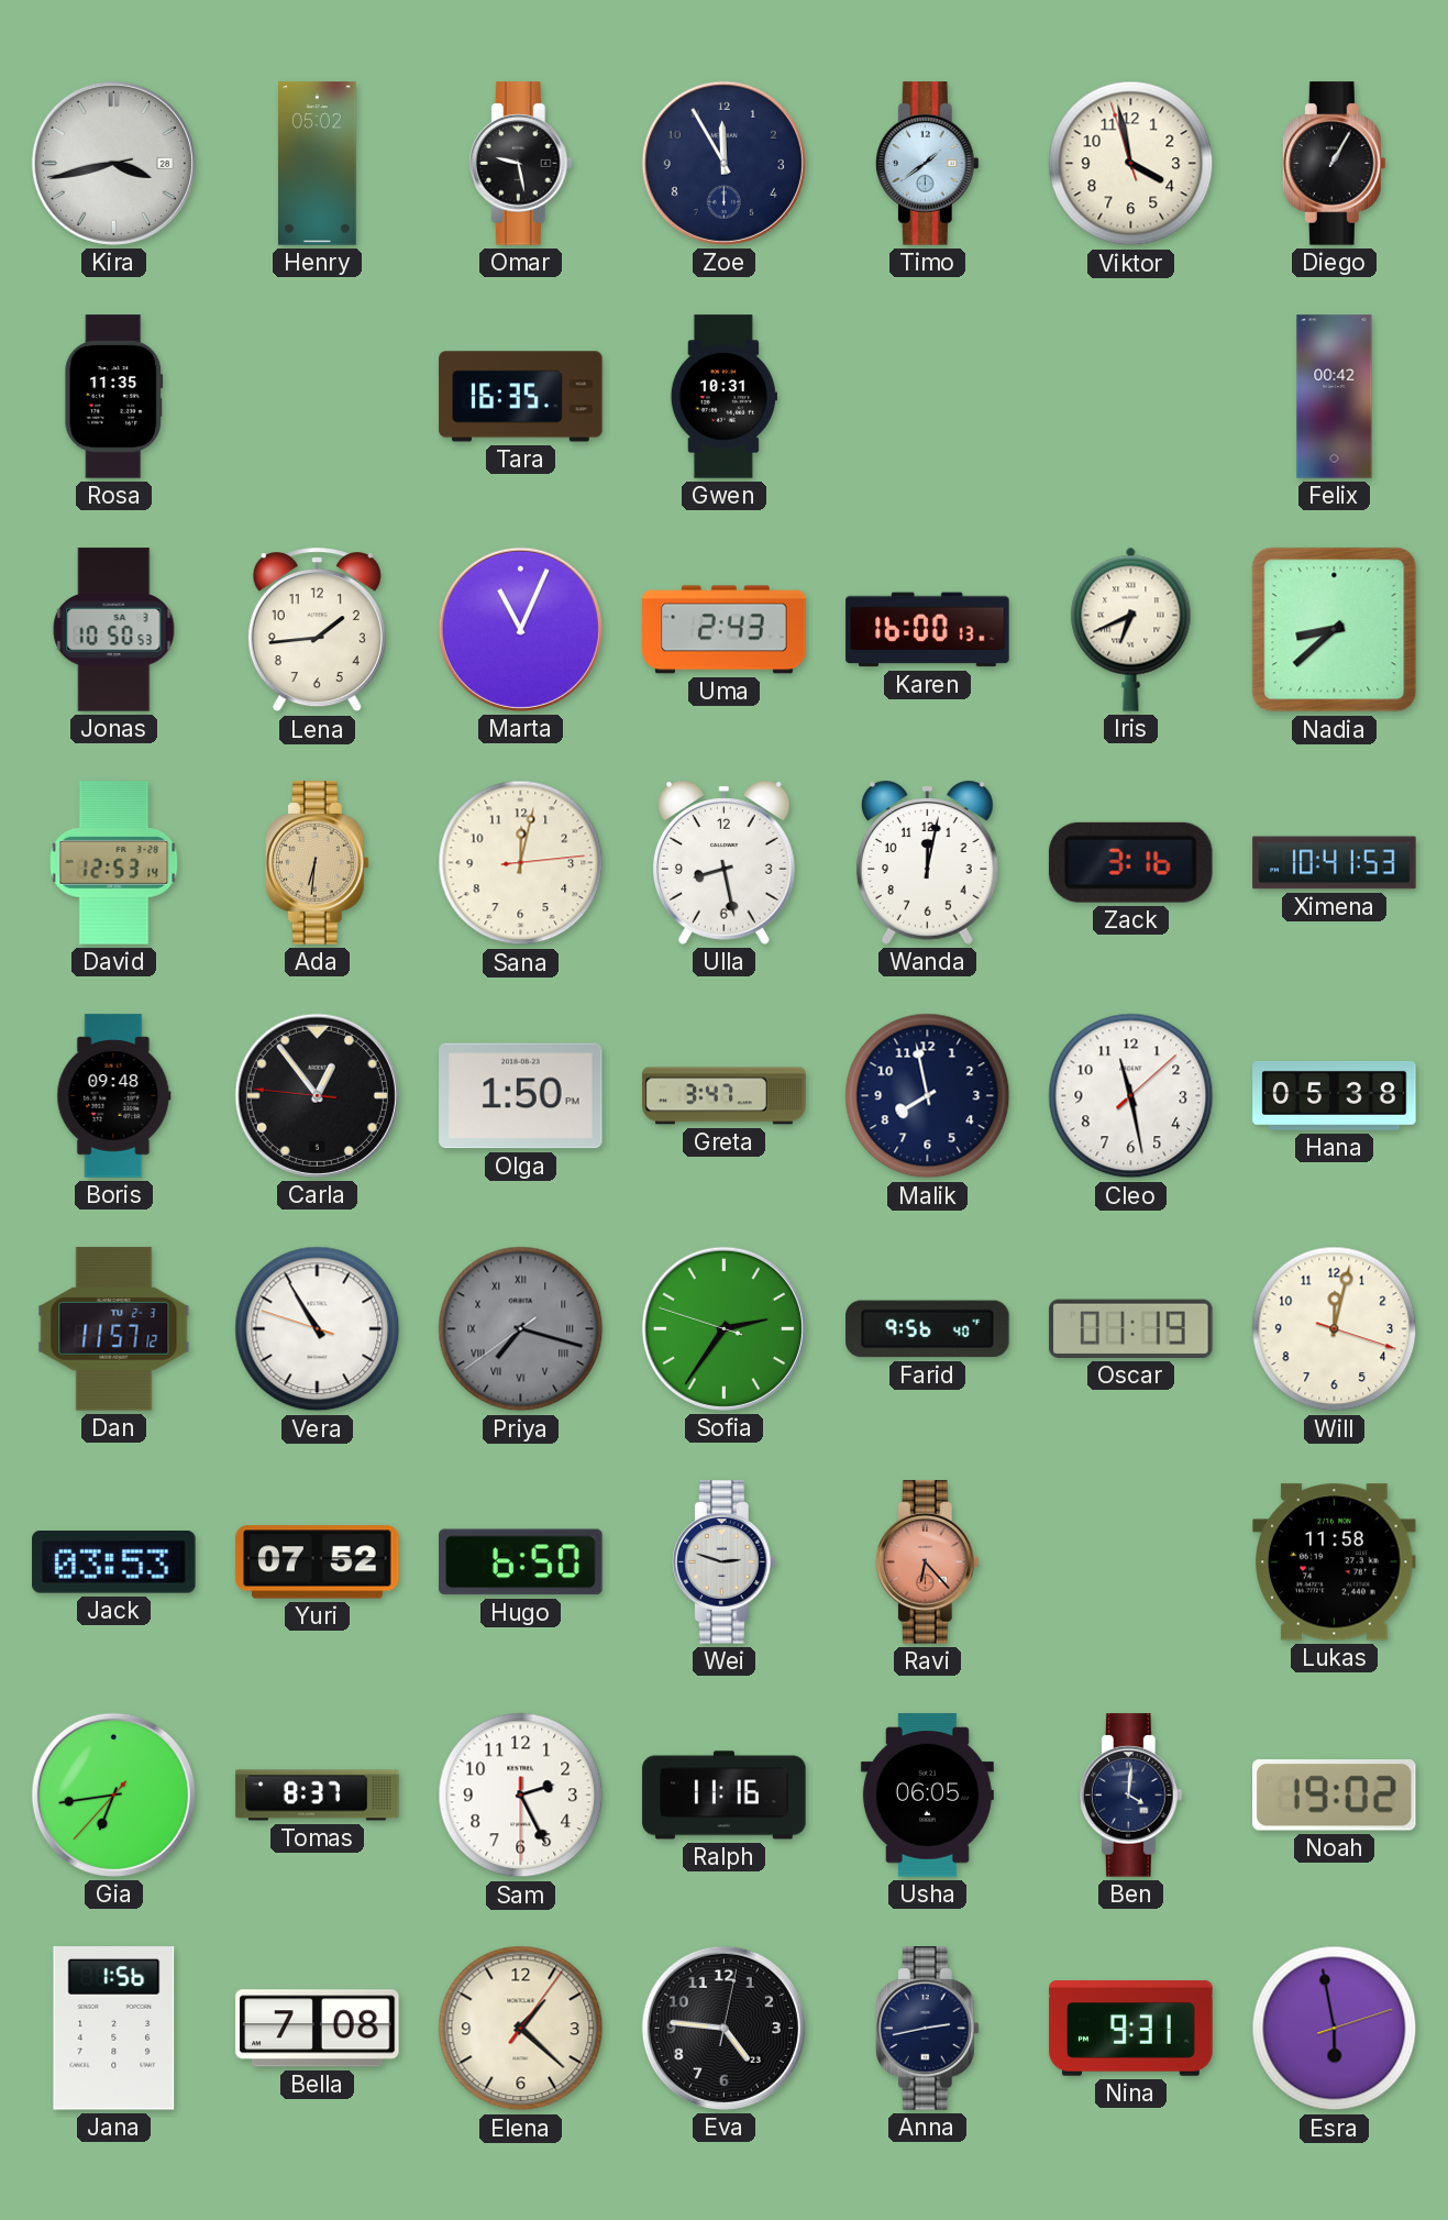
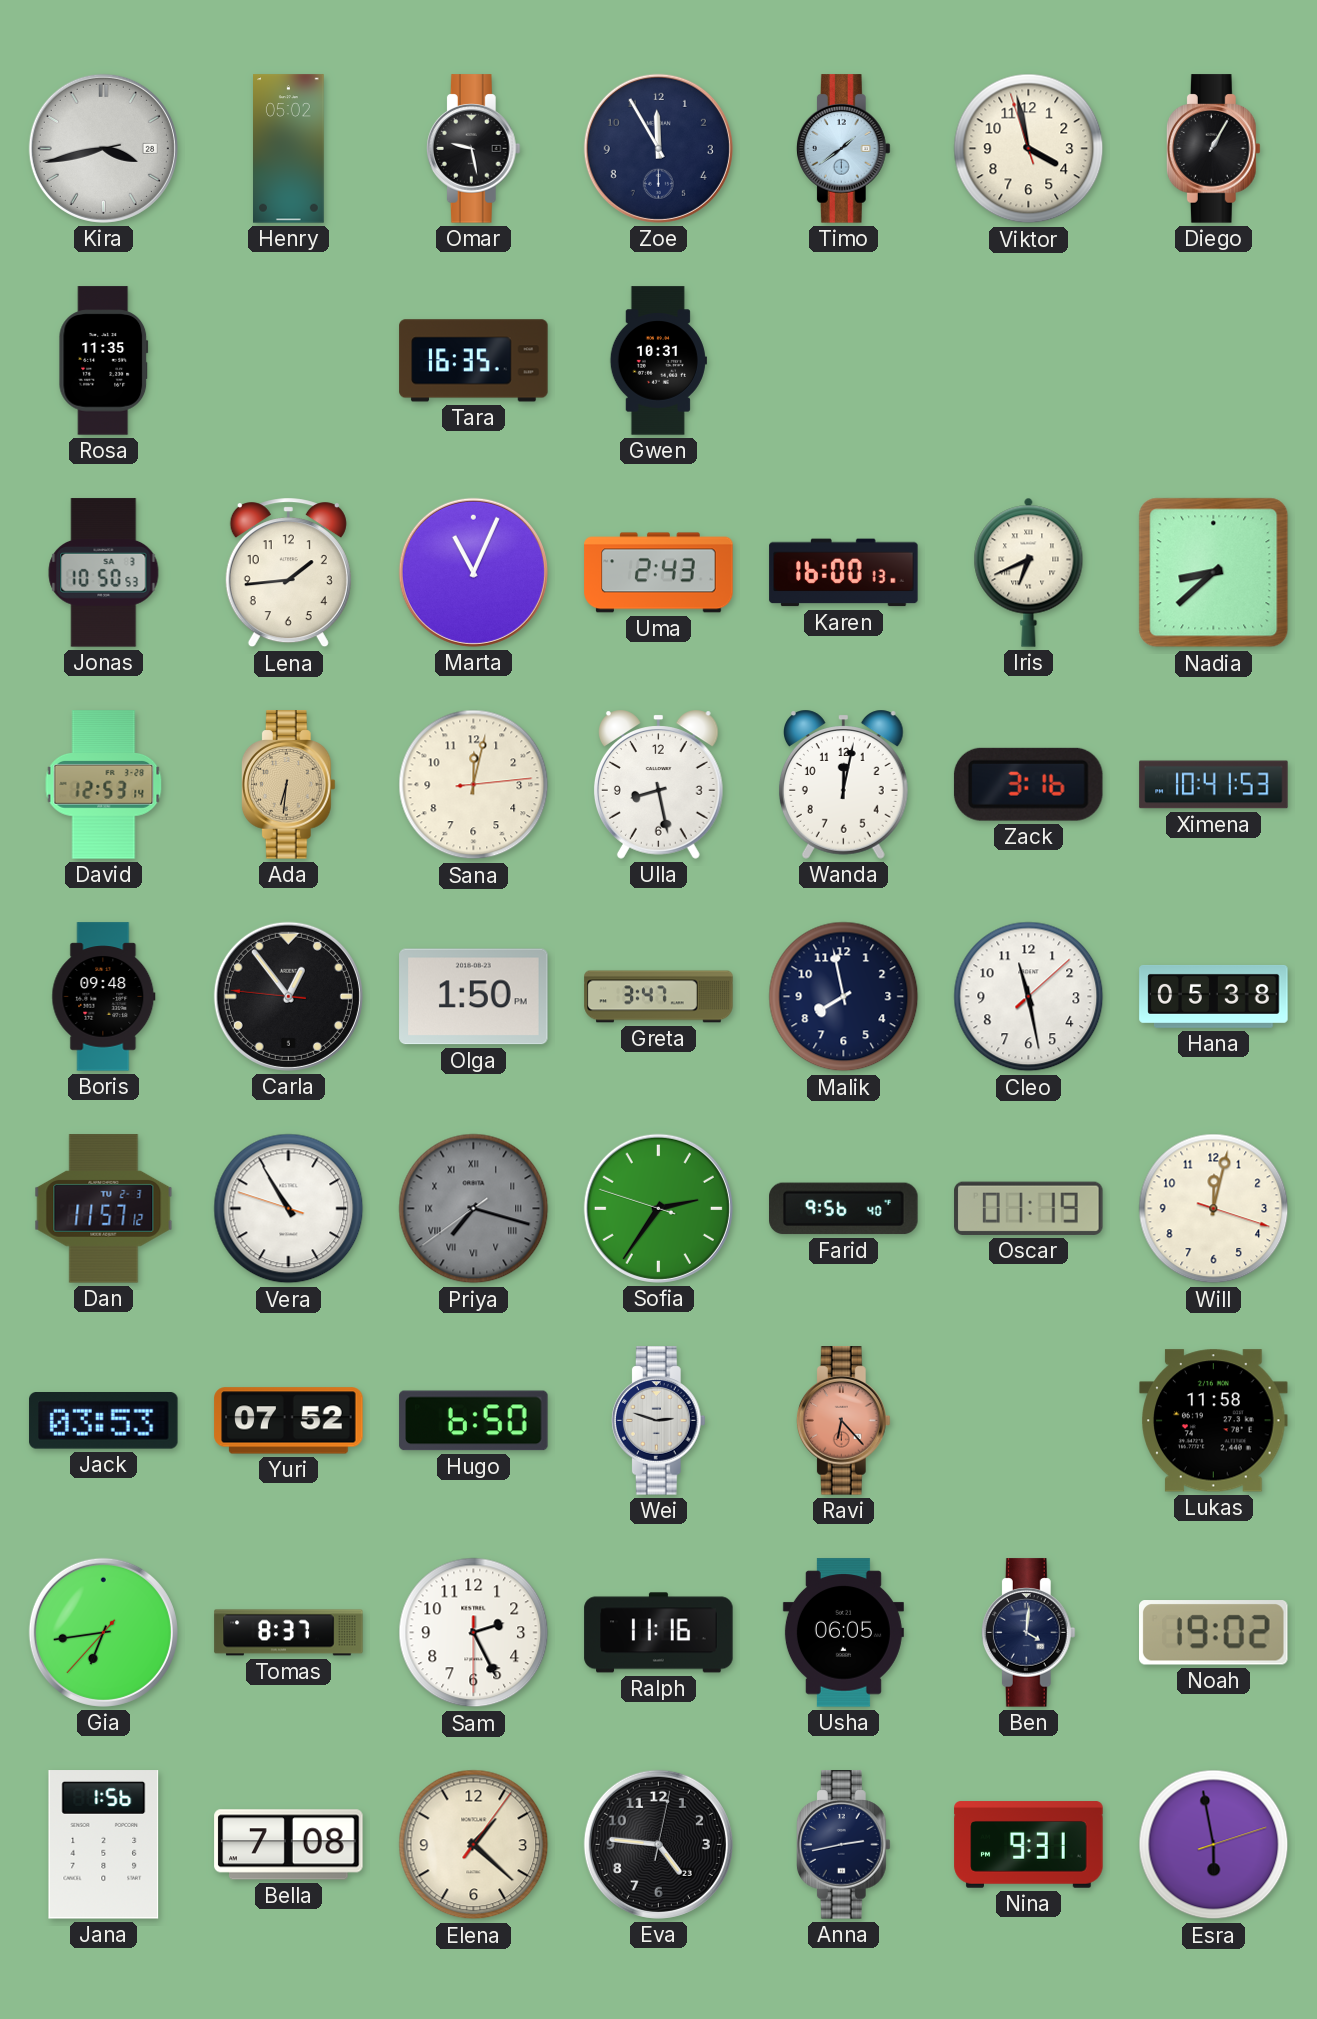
Felix: 00:42 -> none
